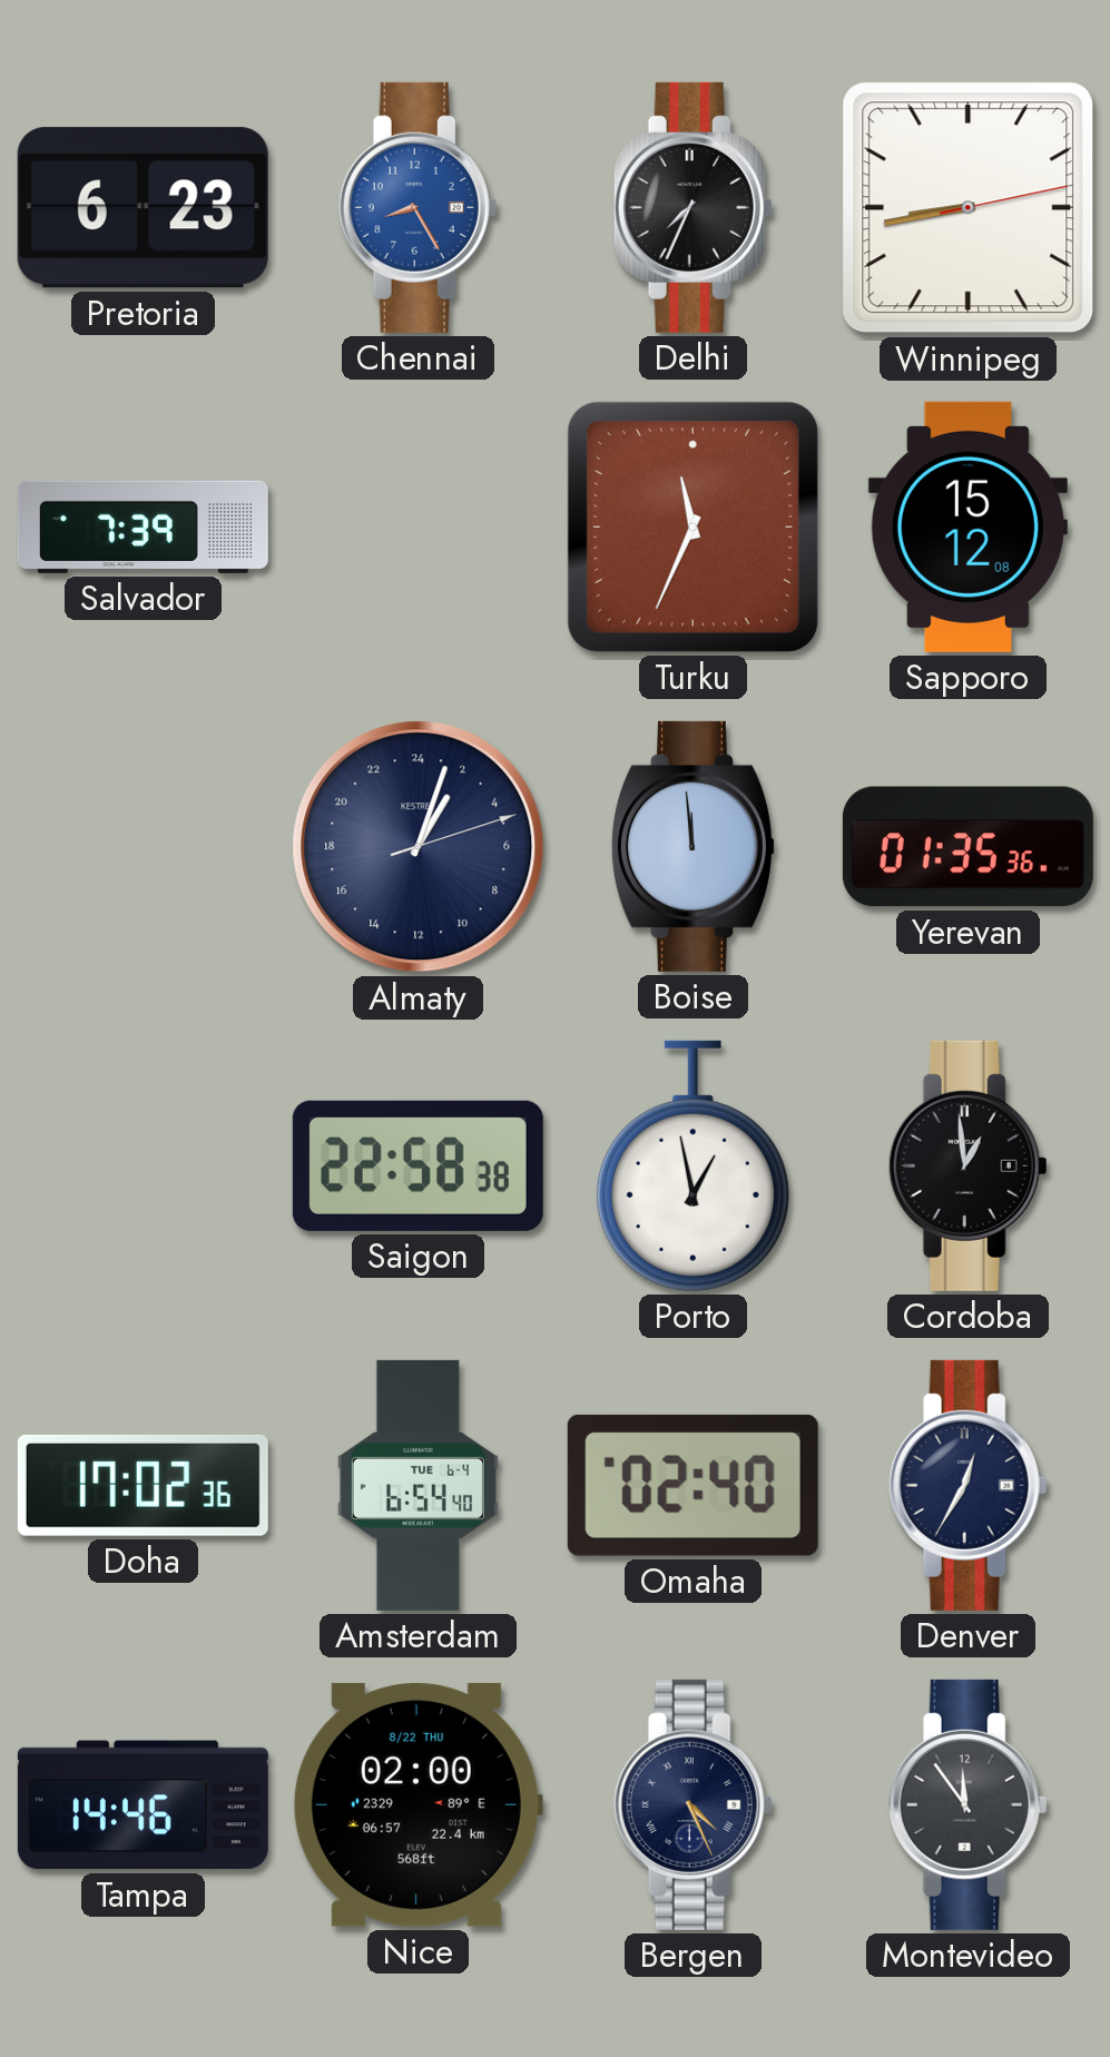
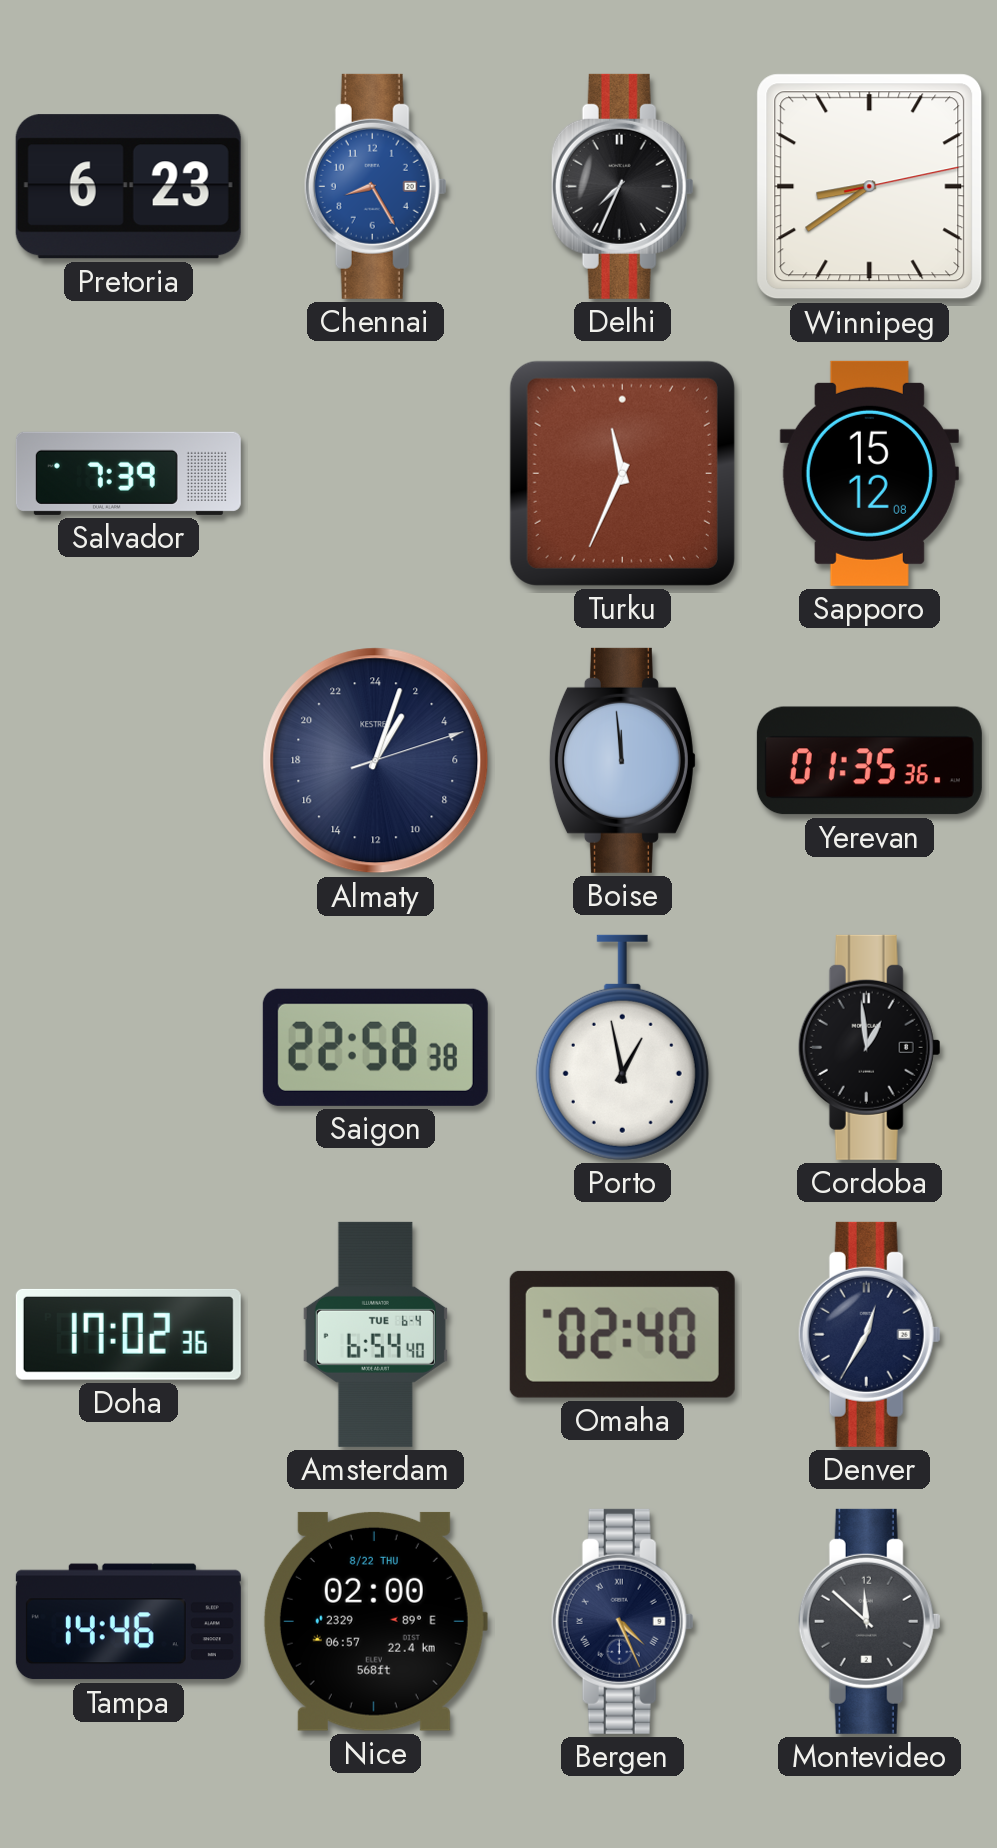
Winnipeg: 8:43 -> 8:39
Montevideo: 11:54 -> 11:52
